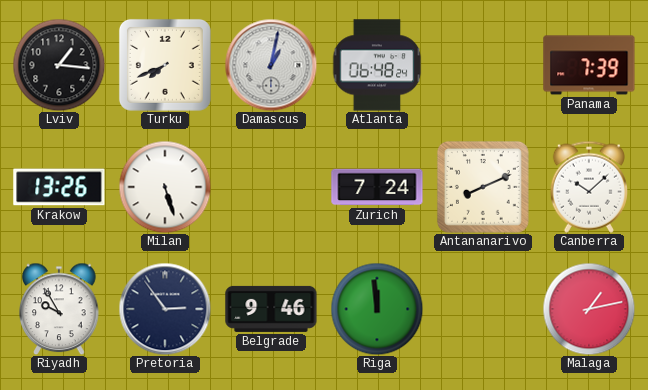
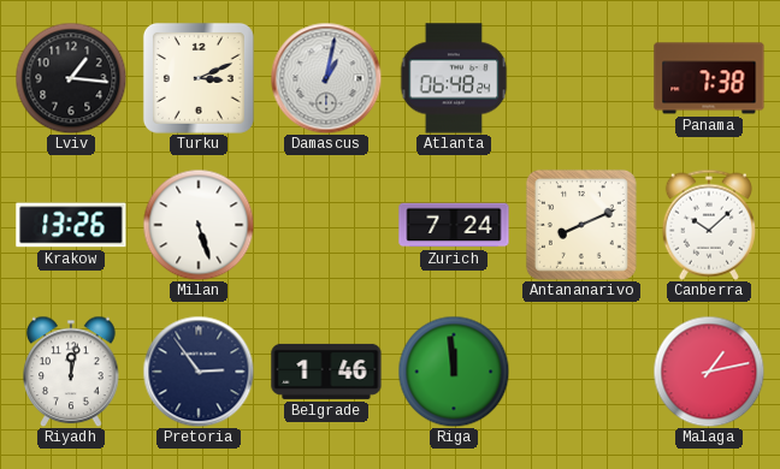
Turku: 7:41 -> 3:11
Panama: 7:39 -> 7:38
Riyadh: 9:55 -> 12:02
Belgrade: 9:46 -> 1:46
